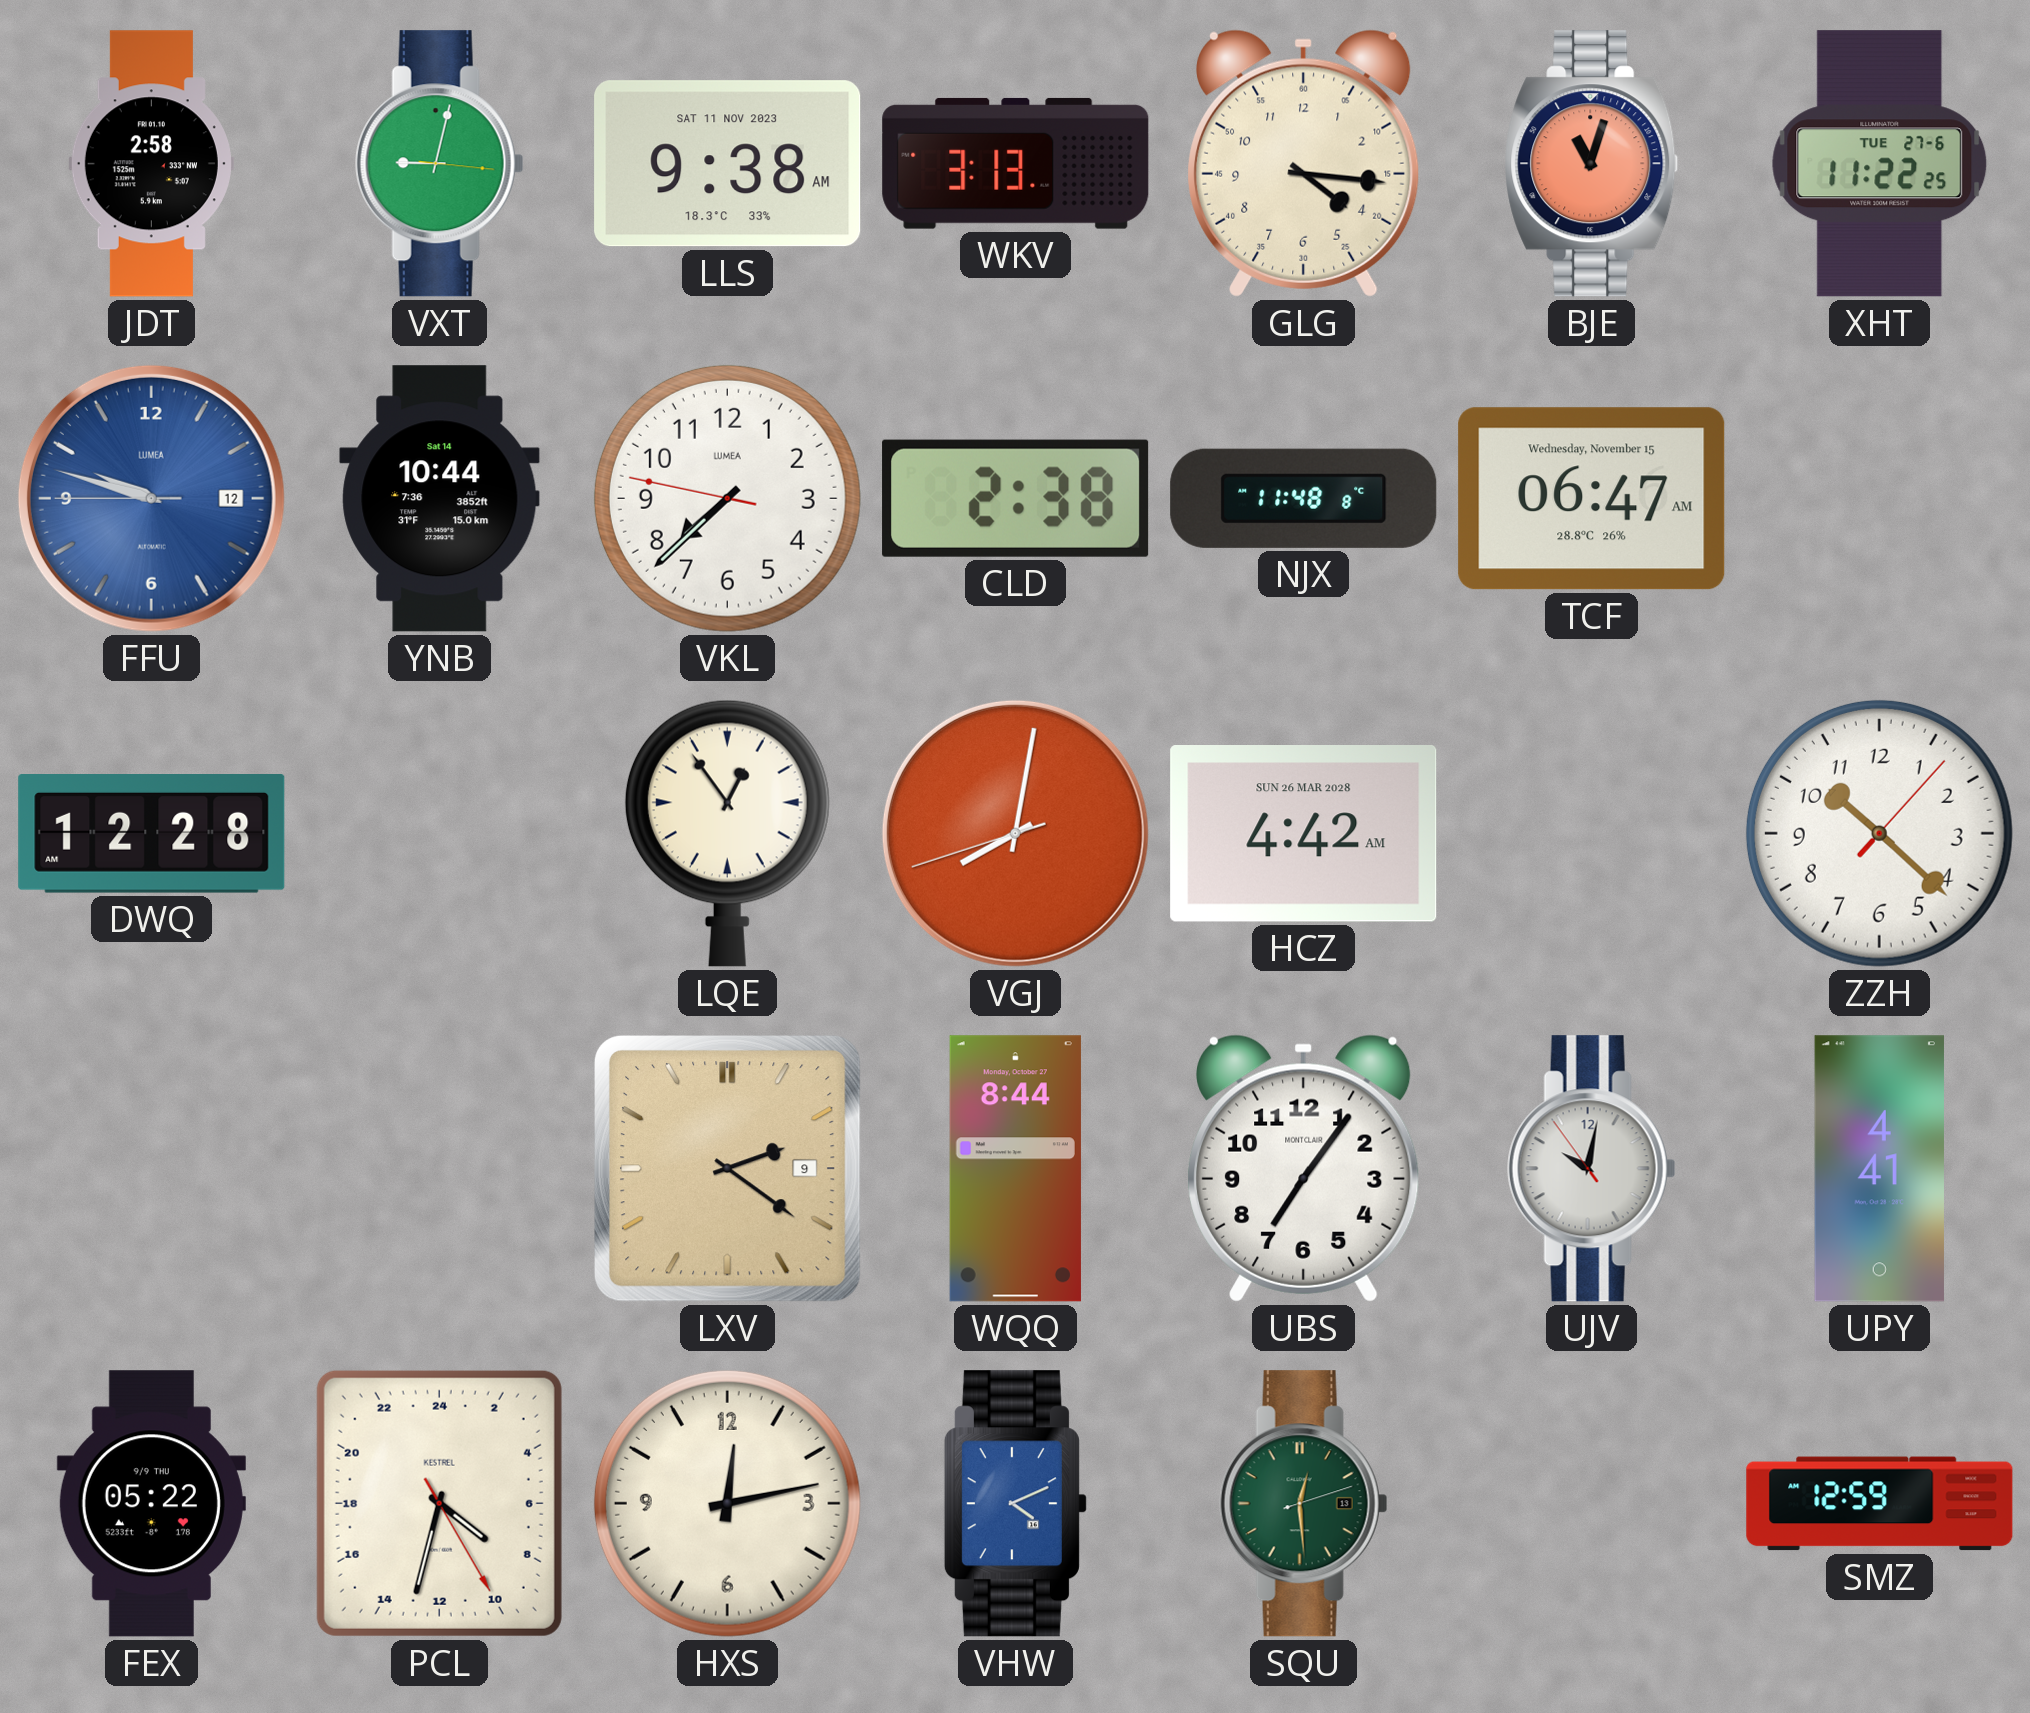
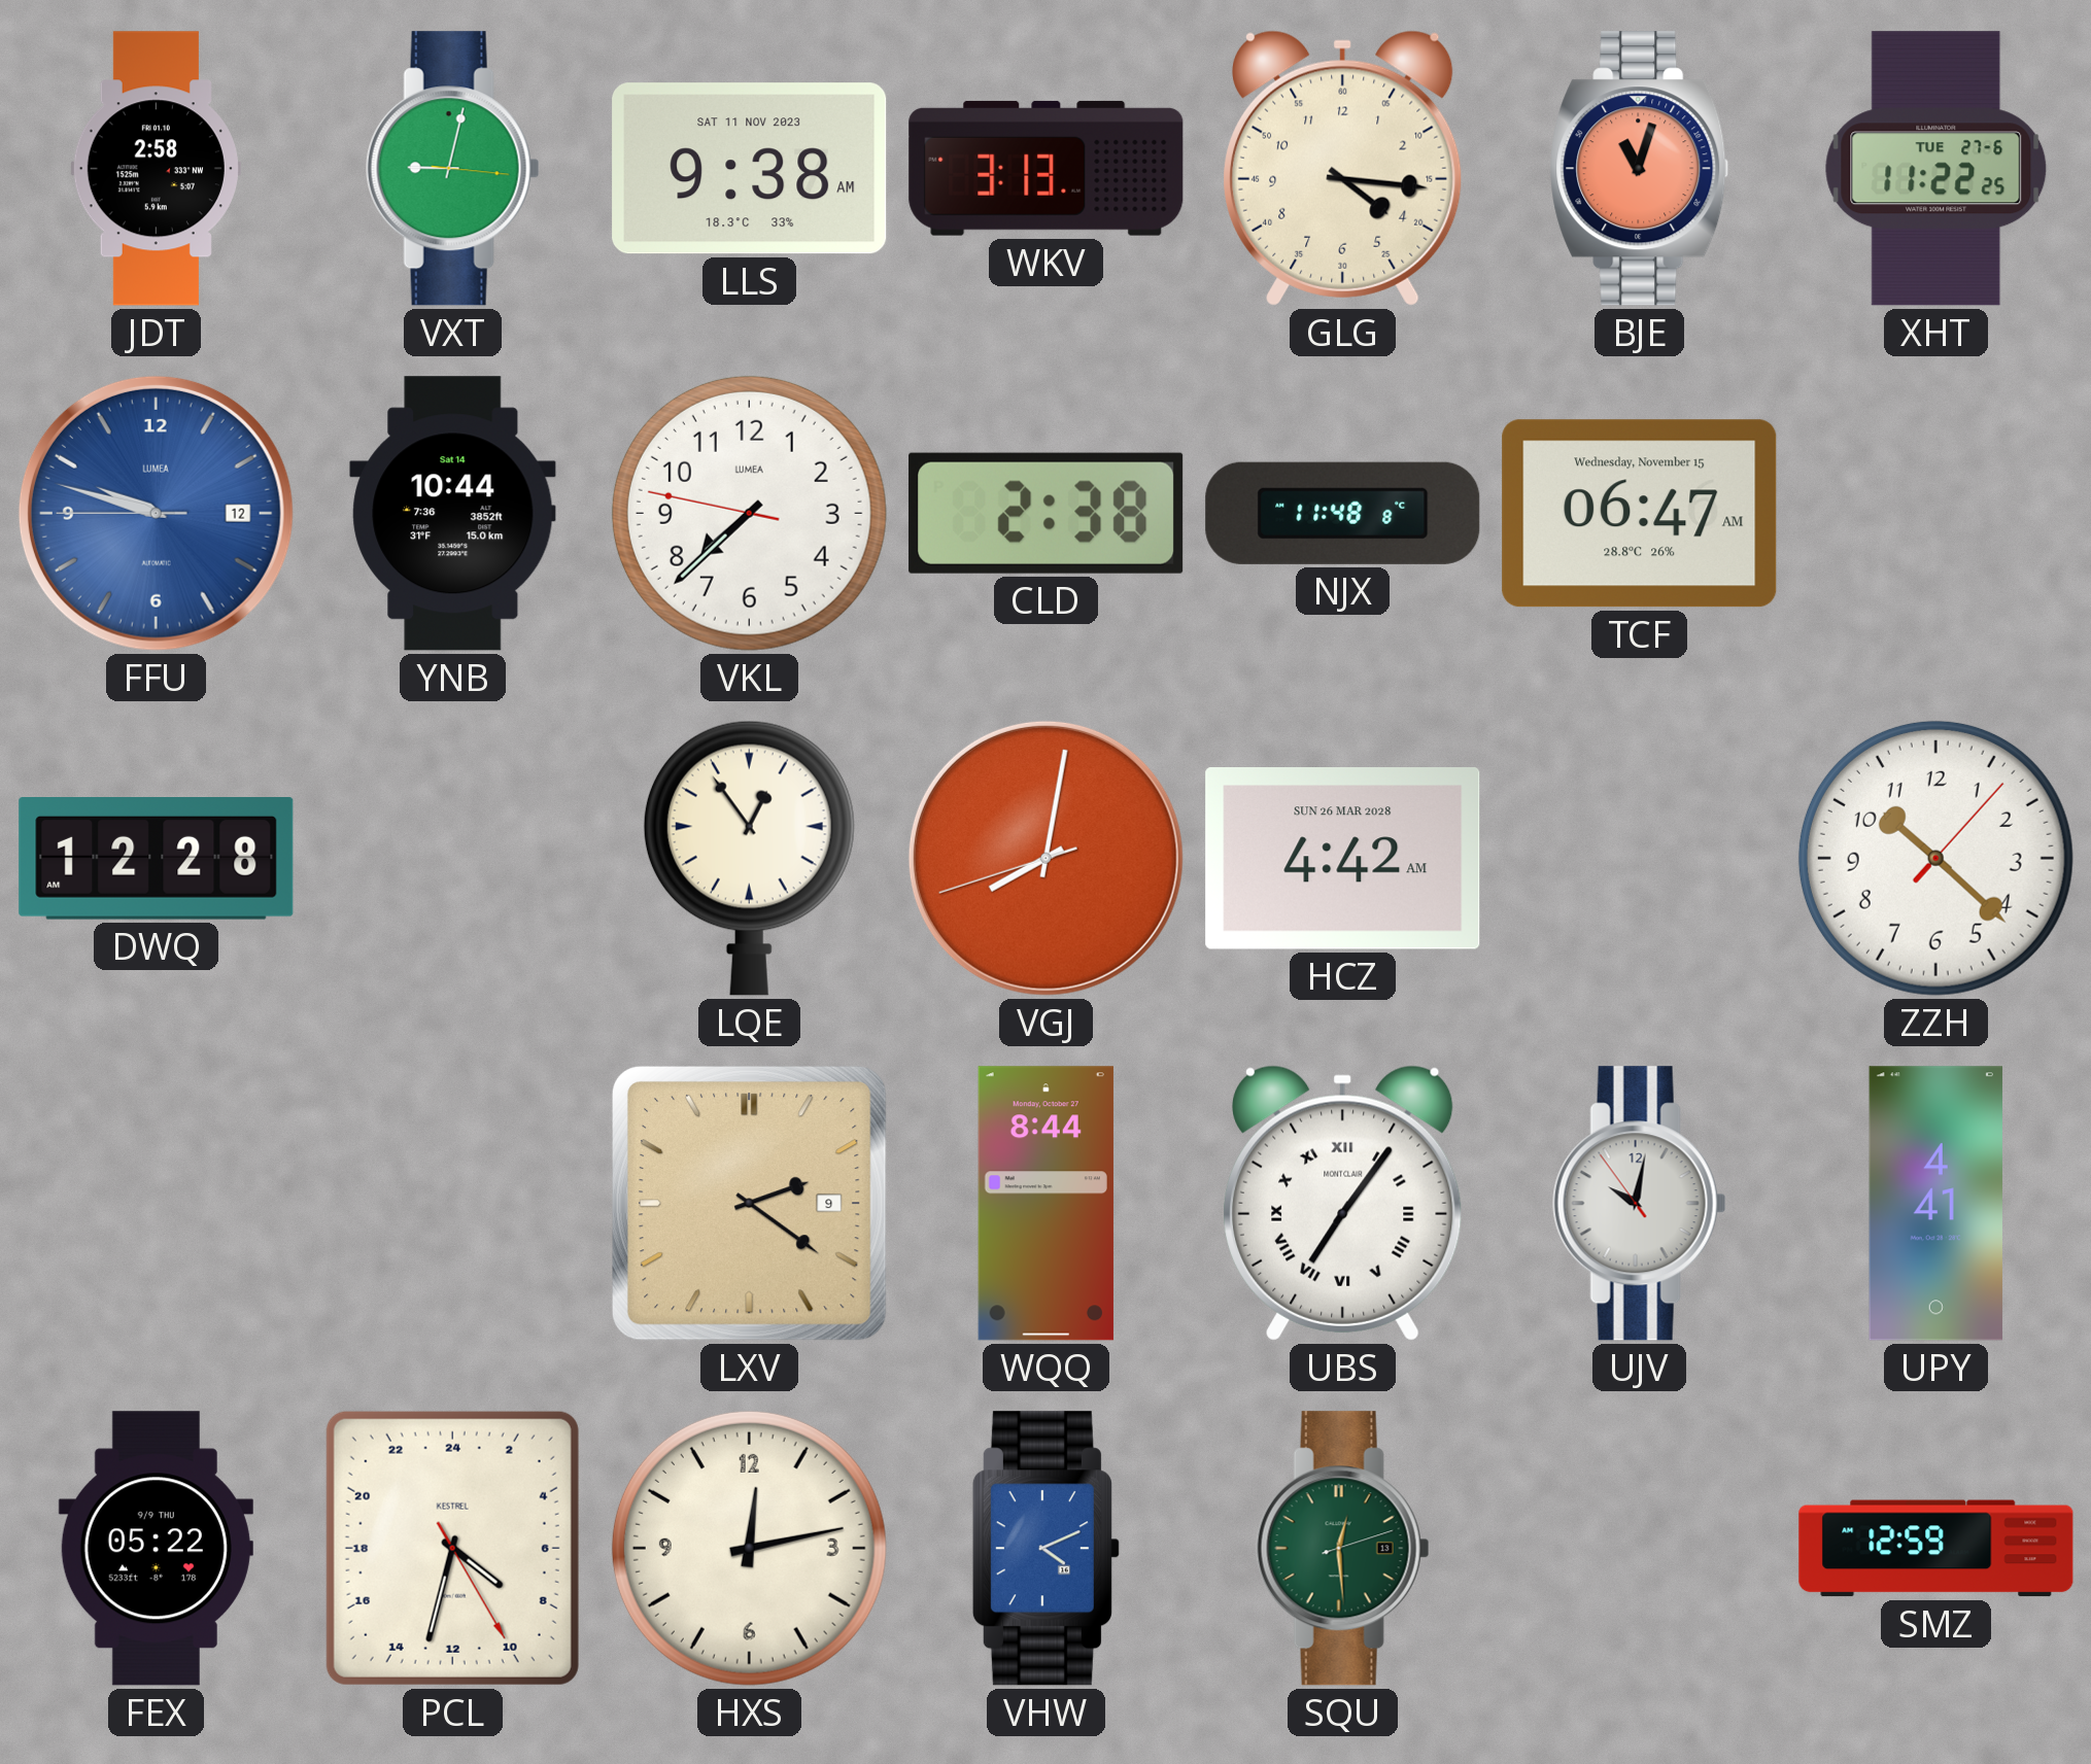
UBS numerals: Arabic -> Roman
